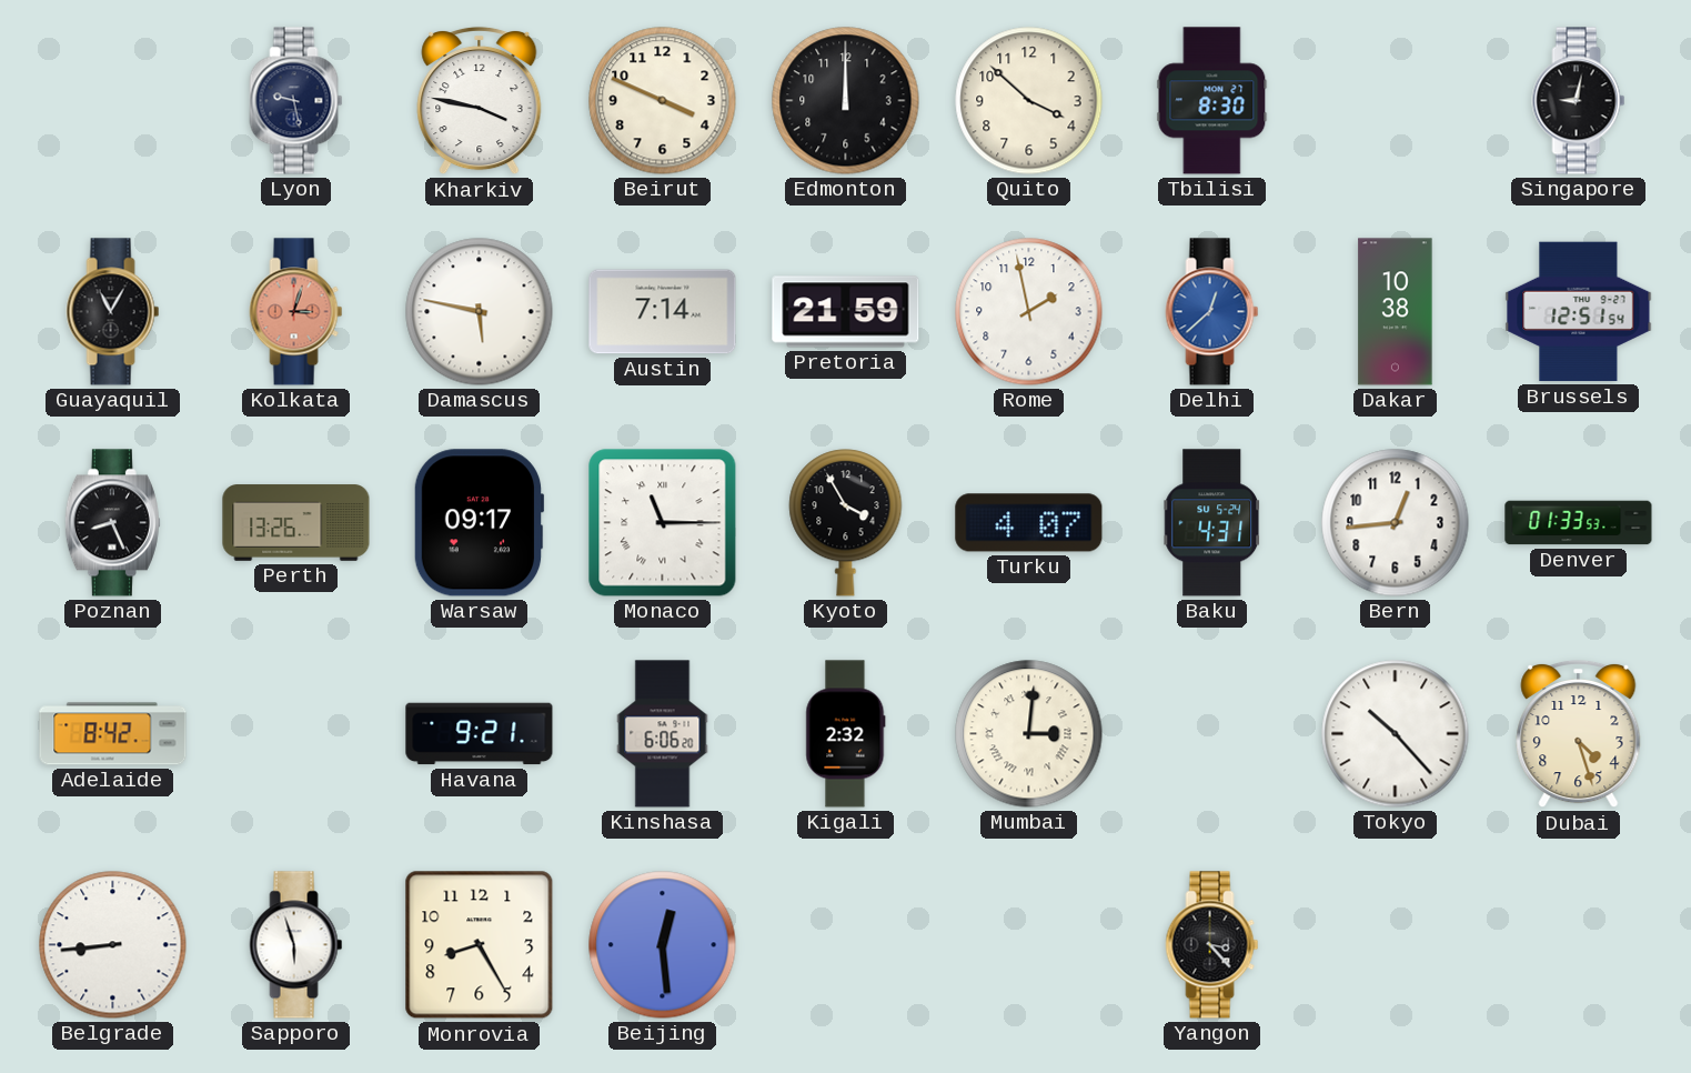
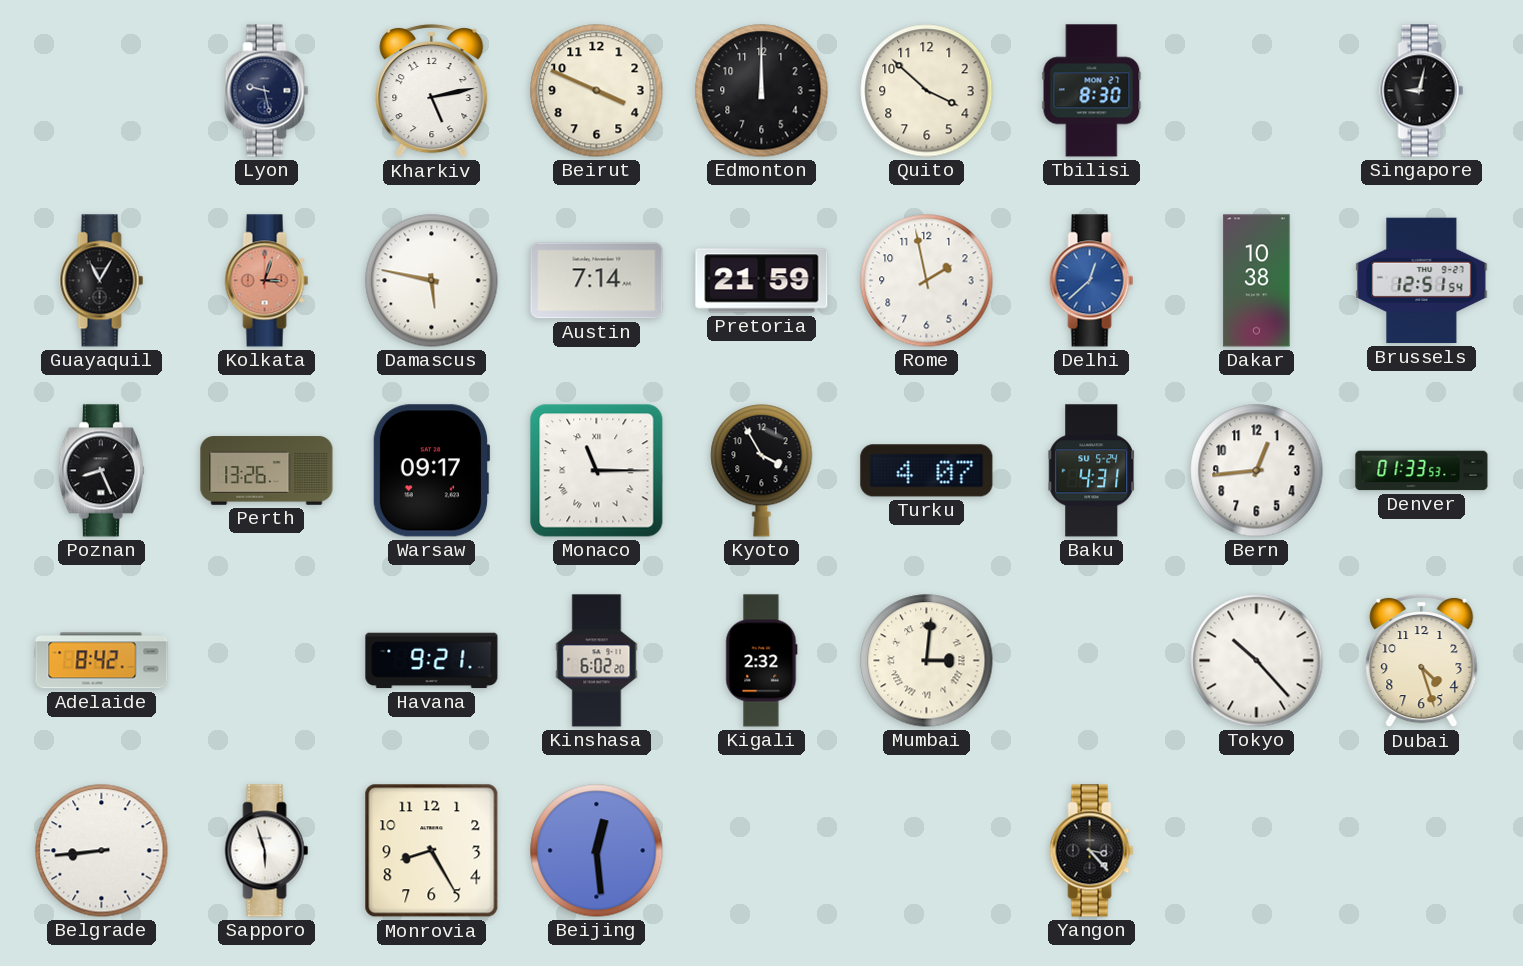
Kharkiv: 3:47 -> 5:13
Kinshasa: 6:06 -> 6:02
